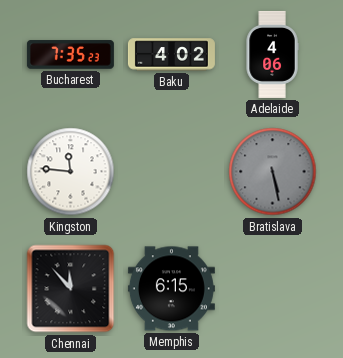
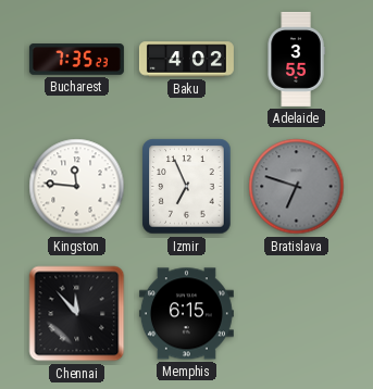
Adelaide: 4:06 -> 3:55
Izmir: none -> 6:56
Bratislava: 5:28 -> 6:48
